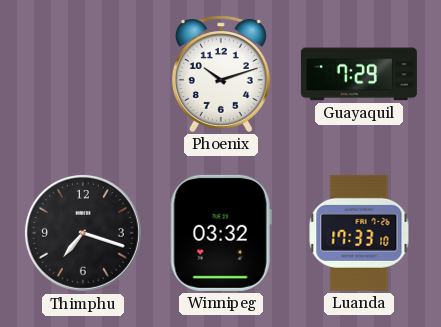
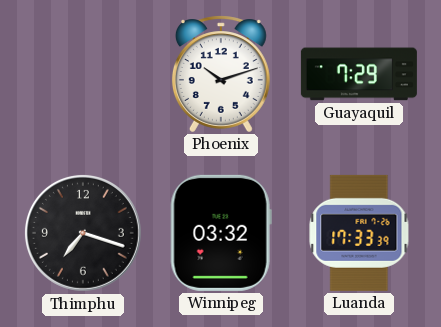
Luanda: 17:33:10 -> 17:33:39
